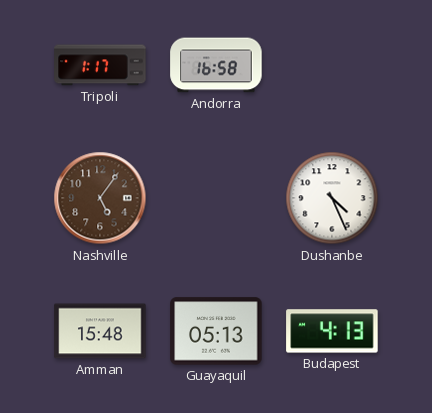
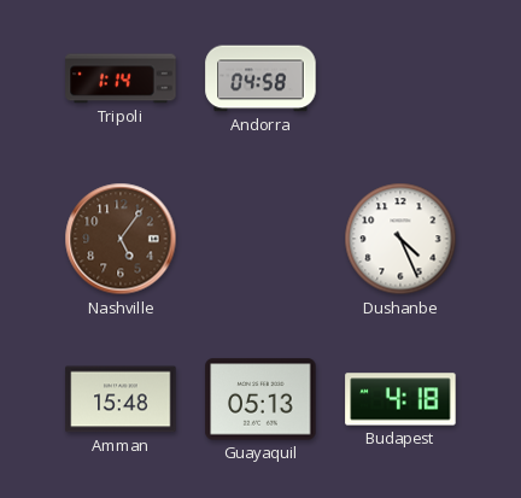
Tripoli: 1:17 -> 1:14
Andorra: 16:58 -> 04:58
Budapest: 4:13 -> 4:18
